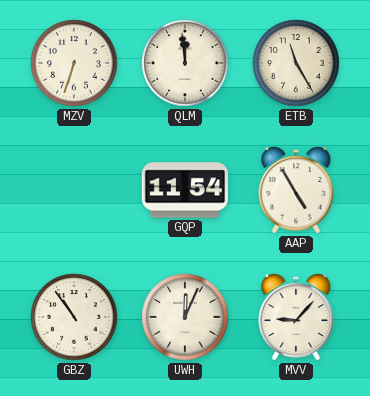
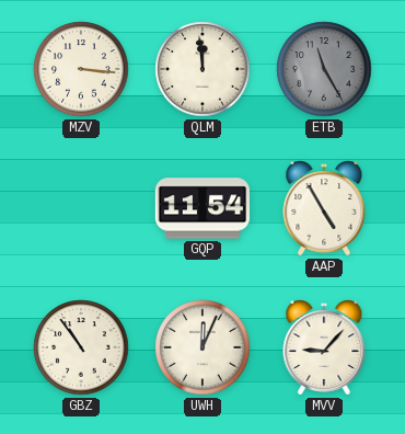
MZV: 6:33 -> 3:16
ETB dial: cream -> grey
